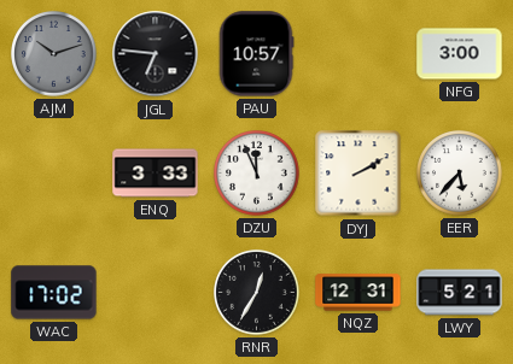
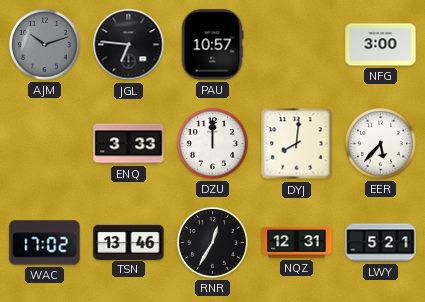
DZU: 11:56 -> 12:00
DYJ: 2:10 -> 8:01
TSN: none -> 13:46
